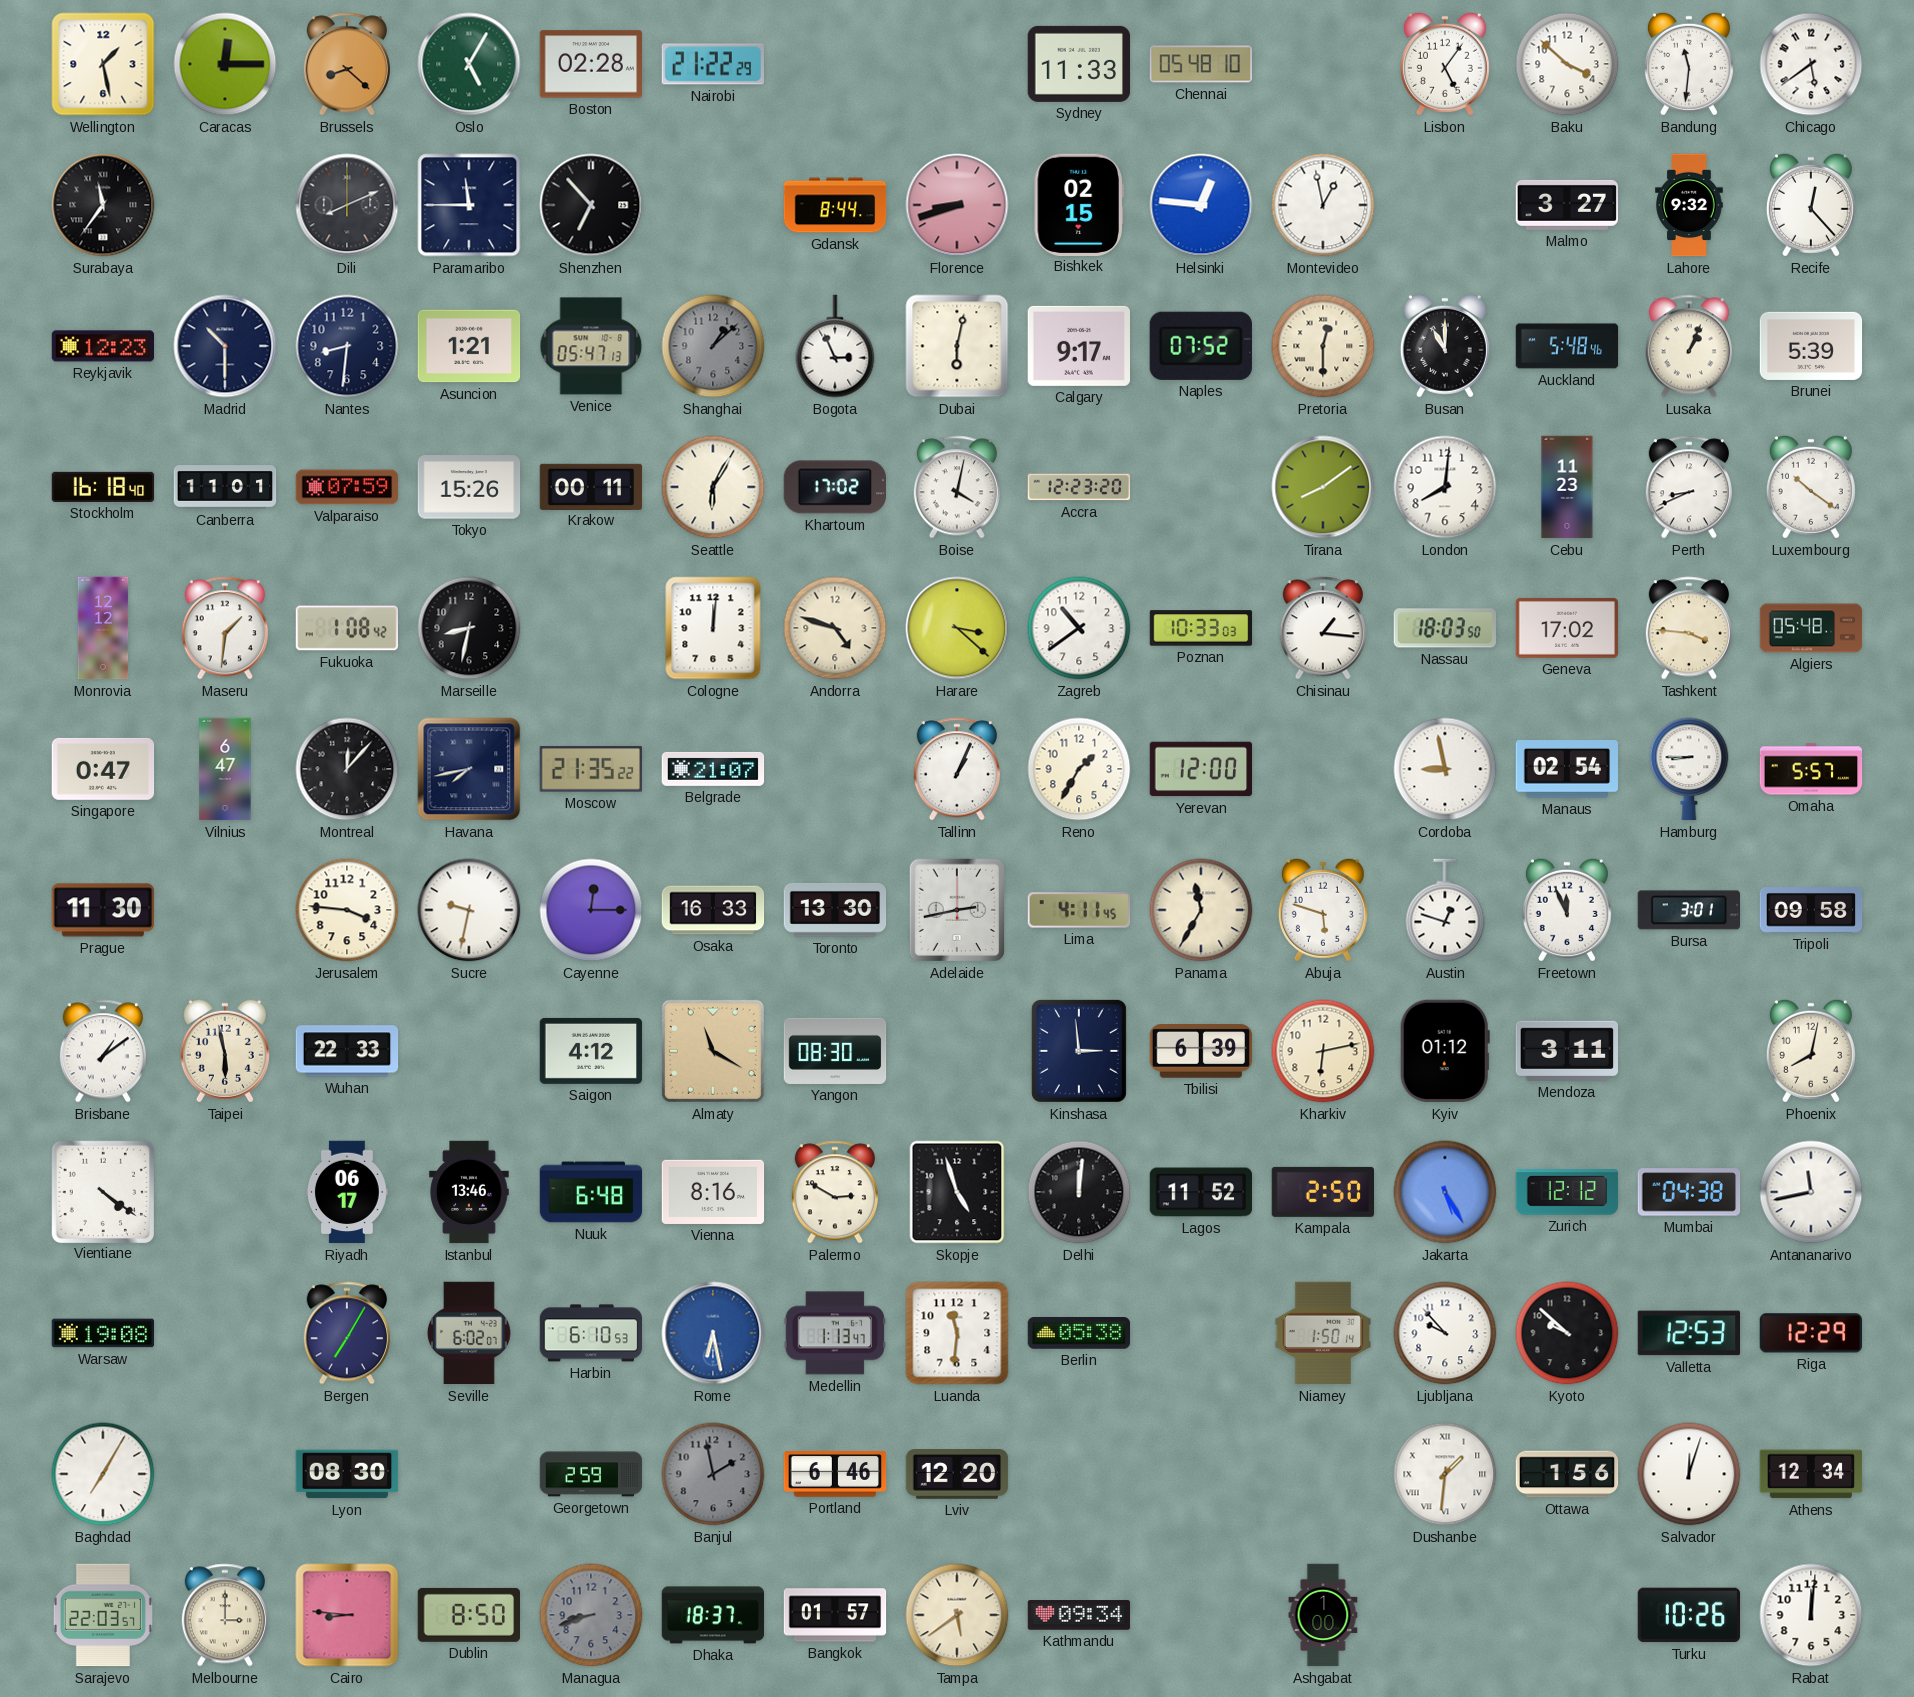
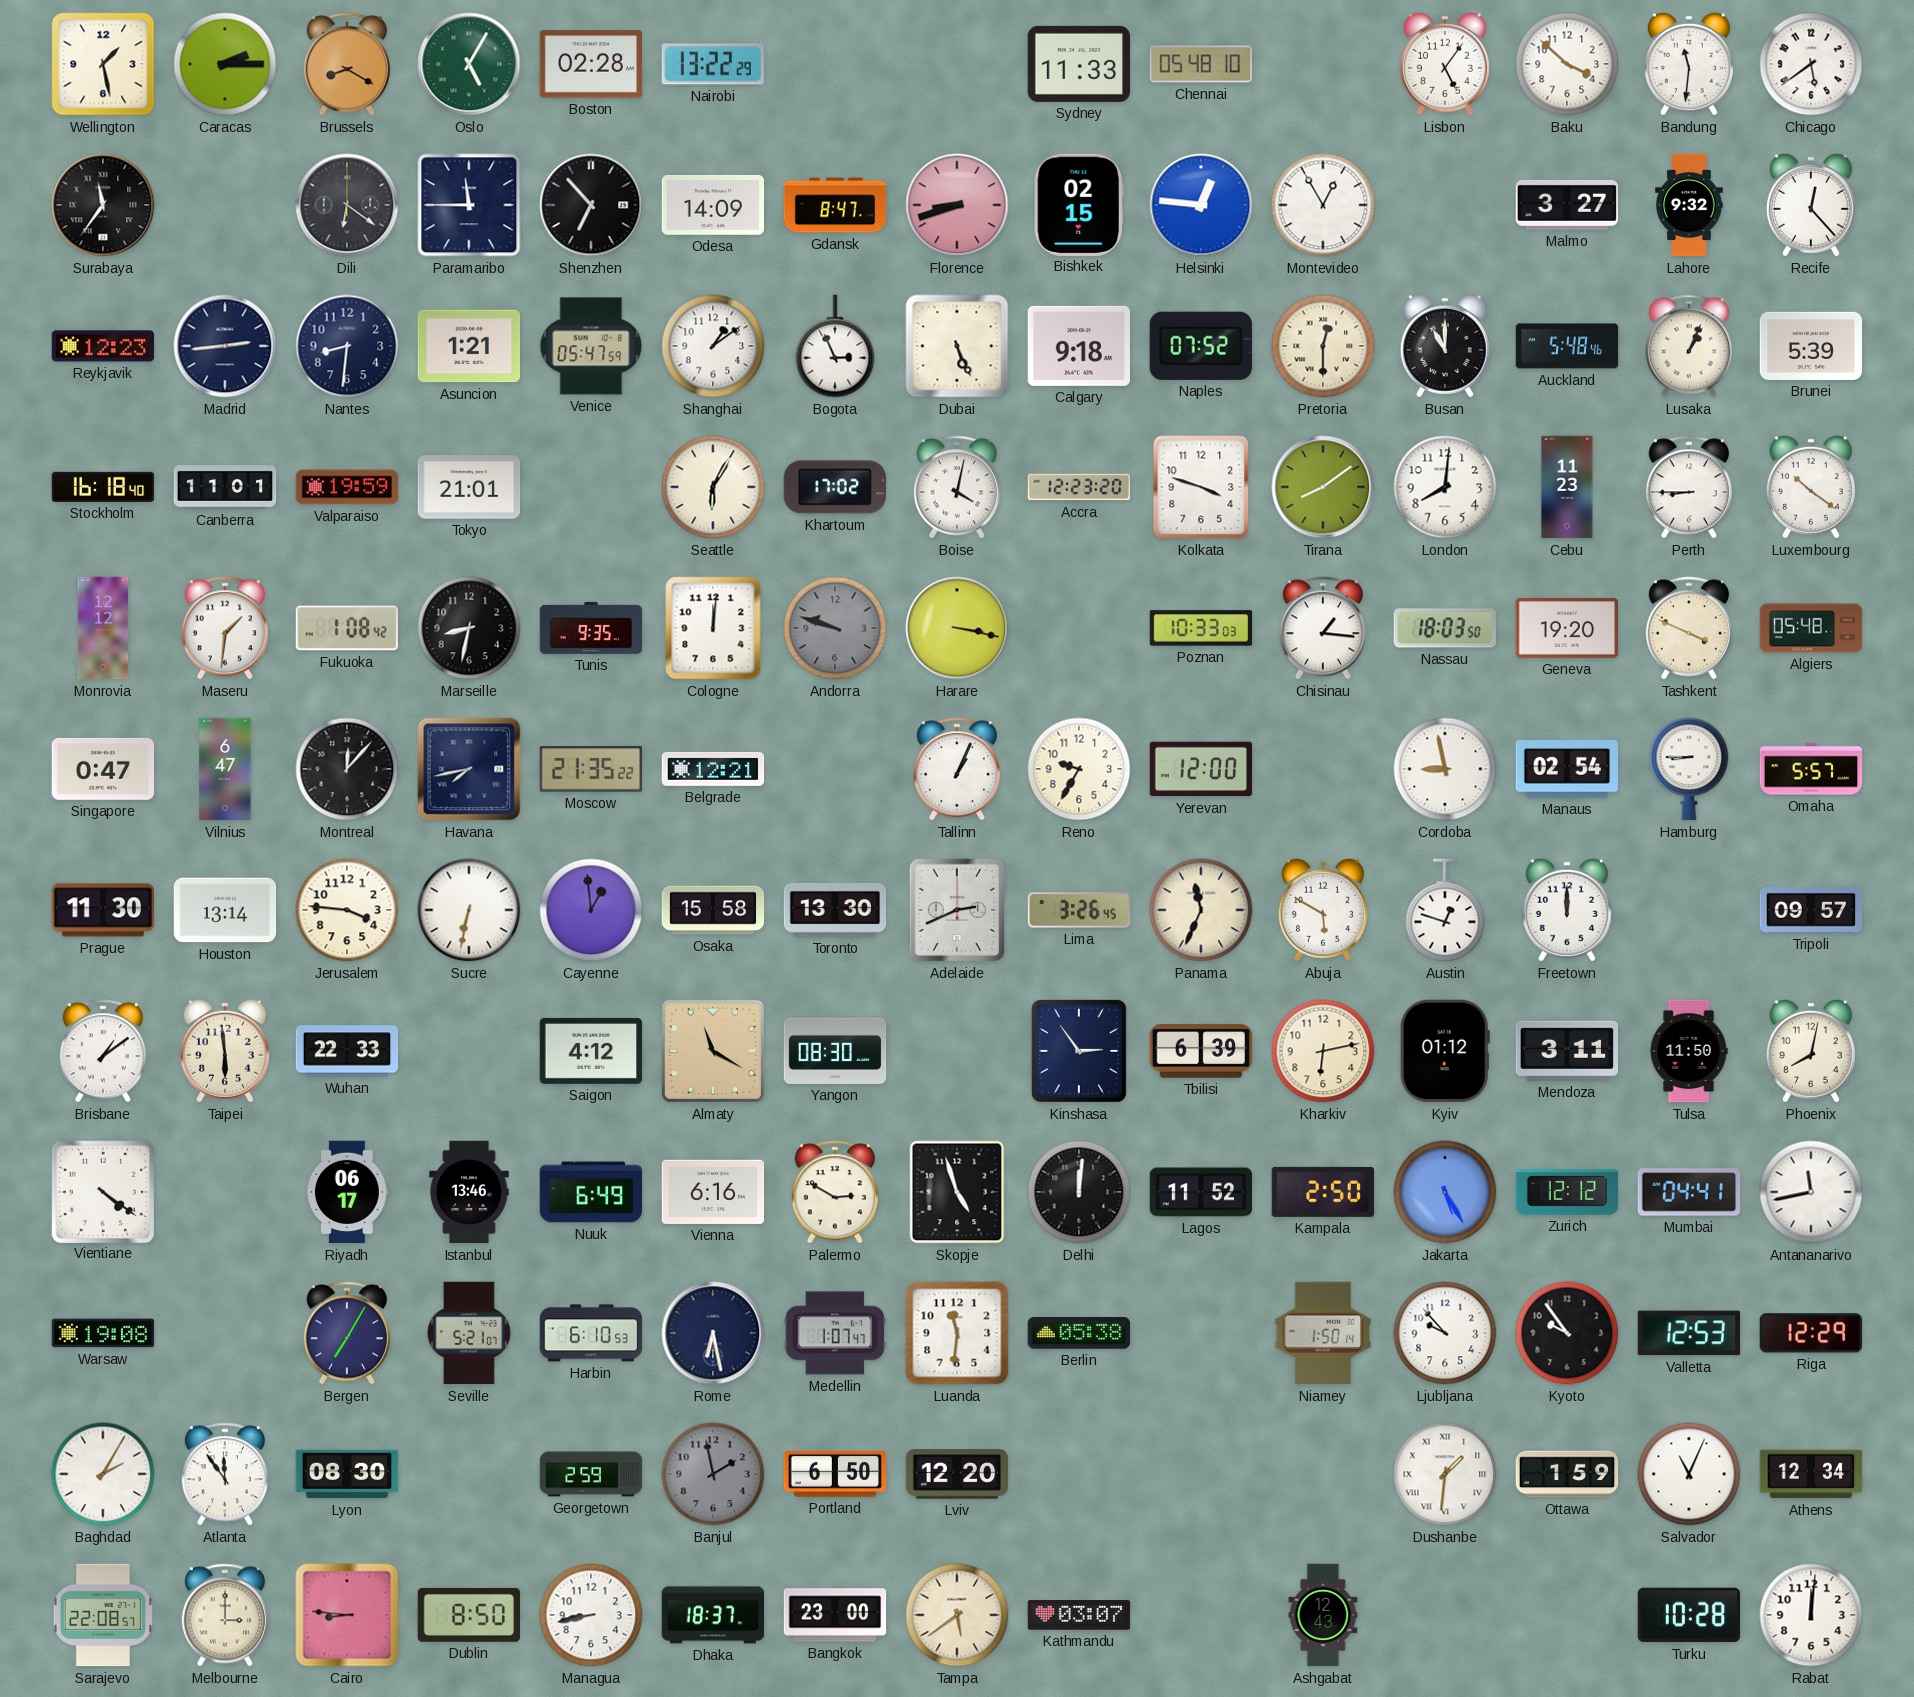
Caracas: 12:15 -> 2:15
Brussels: 8:22 -> 8:20
Nairobi: 21:22 -> 13:22
Dili: 8:11 -> 6:21
Odesa: none -> 14:09
Gdansk: 8:44 -> 8:47
Montevideo: 12:58 -> 12:55
Madrid: 10:30 -> 2:44
Venice: 05:47:13 -> 05:47:59
Shanghai: 1:08 -> 1:09
Shanghai dial: grey -> white
Dubai: 6:02 -> 5:26
Calgary: 9:17 -> 9:18
Valparaiso: 07:59 -> 19:59
Tokyo: 15:26 -> 21:01
Krakow: 00:11 -> none
Kolkata: none -> 3:48
Perth: 8:41 -> 8:45
Tunis: none -> 9:35
Andorra: 4:48 -> 9:48
Andorra dial: cream -> grey
Harare: 3:22 -> 3:17
Zagreb: 10:39 -> none
Geneva: 17:02 -> 19:20
Tashkent: 3:46 -> 3:49
Belgrade: 21:07 -> 12:21
Reno: 1:35 -> 9:35
Houston: none -> 13:14
Sucre: 9:32 -> 6:32
Cayenne: 12:15 -> 12:59
Osaka: 16:33 -> 15:58
Adelaide: 2:43 -> 2:41
Lima: 4:11 -> 3:26
Panama: 11:35 -> 11:34
Abuja: 5:48 -> 5:50
Freetown: 11:56 -> 12:00
Bursa: 3:01 -> none
Tripoli: 09:58 -> 09:57
Taipei: 5:58 -> 5:59
Kinshasa: 2:59 -> 2:54
Tulsa: none -> 11:50
Nuuk: 6:48 -> 6:49
Vienna: 8:16 -> 6:16
Mumbai: 04:38 -> 04:41
Seville: 6:02 -> 5:21
Rome dial: blue -> navy
Medellin: 1:13 -> 1:07
Kyoto: 9:52 -> 9:54
Baghdad: 7:05 -> 2:05
Atlanta: none -> 11:54
Portland: 6:46 -> 6:50
Ottawa: 1:56 -> 1:59
Salvador: 12:03 -> 11:04
Sarajevo: 22:03 -> 22:08
Managua: 8:42 -> 8:43
Managua dial: grey -> white
Bangkok: 01:57 -> 23:00
Kathmandu: 09:34 -> 03:07
Ashgabat: 1:00 -> 12:43
Turku: 10:26 -> 10:28
